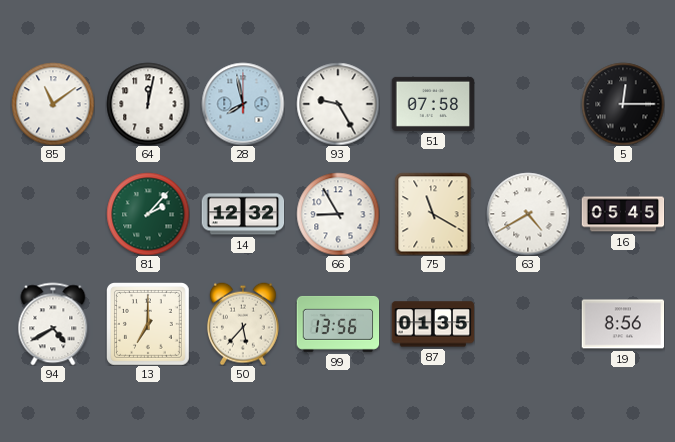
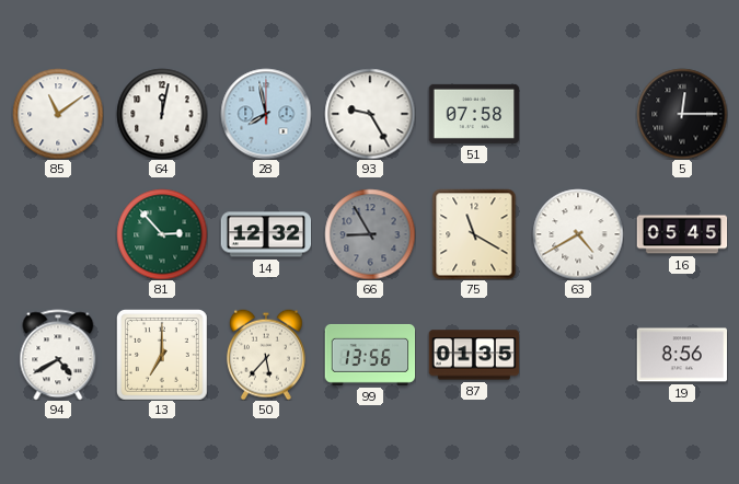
81: 2:07 -> 2:53
66 dial: white -> grey
